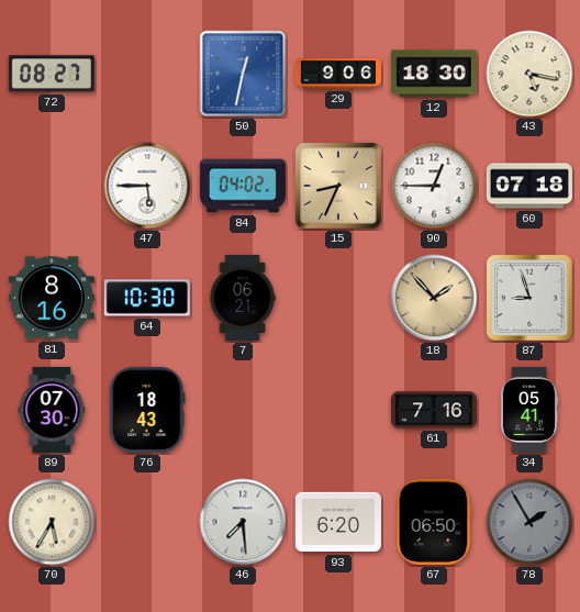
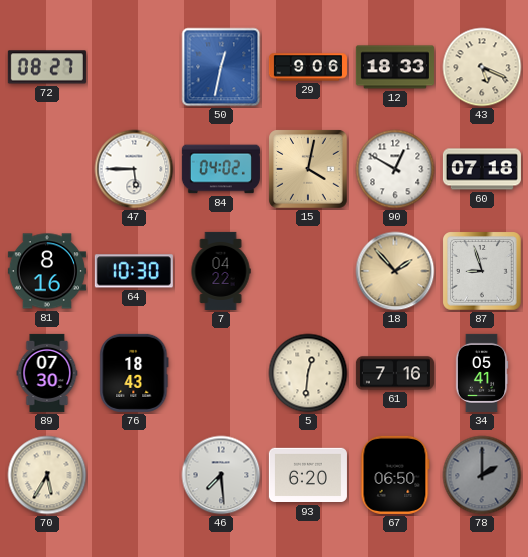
12: 18:30 -> 18:33
43: 5:17 -> 5:19
15: 8:34 -> 4:02
90: 12:45 -> 12:50
7: 06:21 -> 04:22
5: none -> 12:31
78: 1:55 -> 2:00
